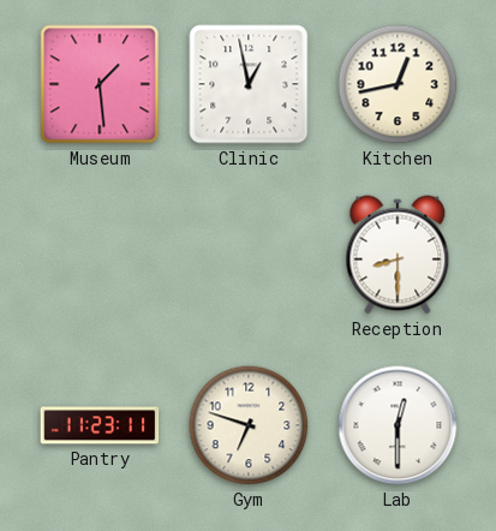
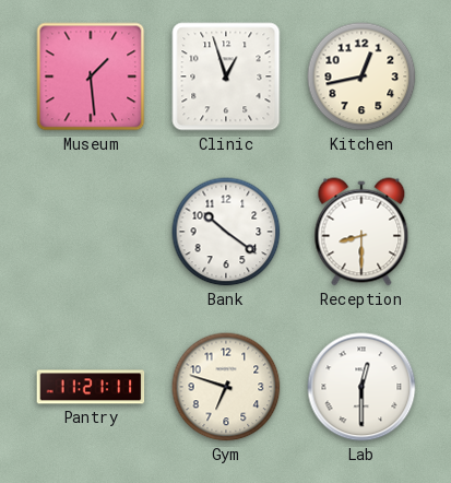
Clinic: 12:58 -> 12:57
Bank: none -> 10:21
Pantry: 11:23 -> 11:21
